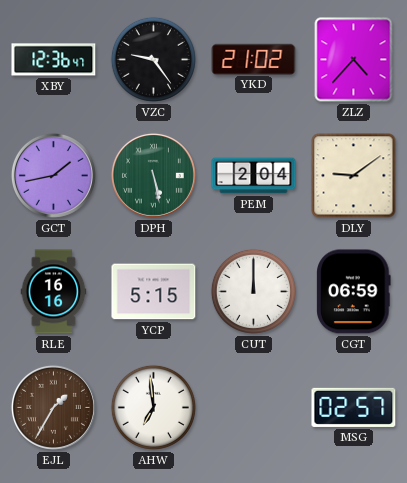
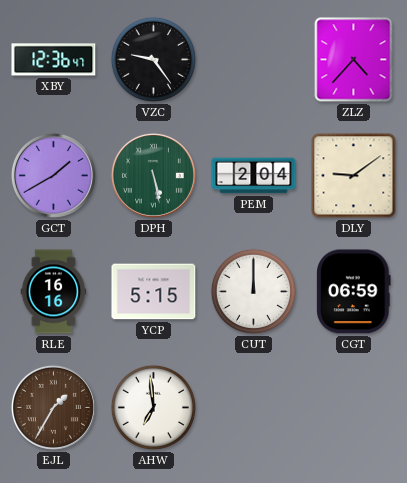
YKD: 21:02 -> none
GCT: 1:43 -> 1:40
MSG: 02:57 -> none
